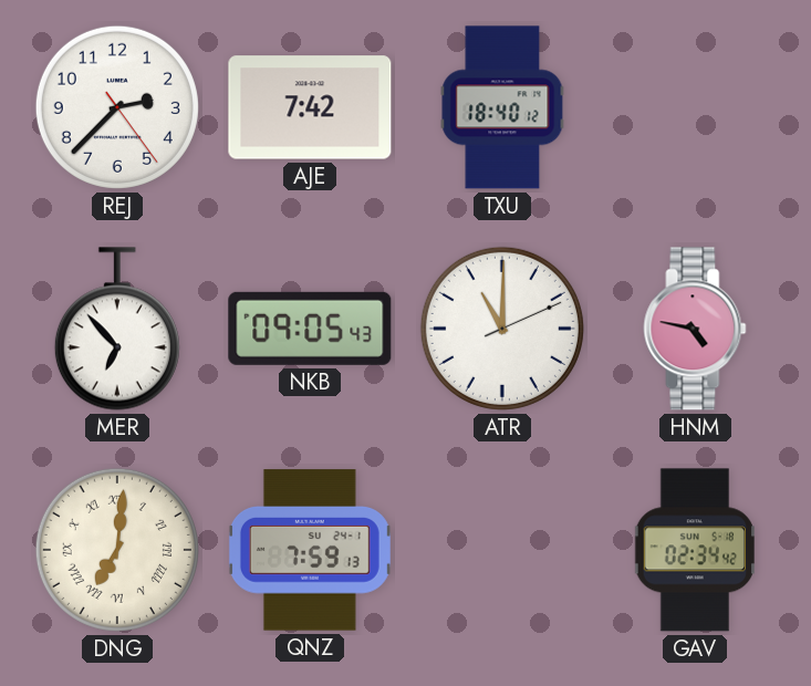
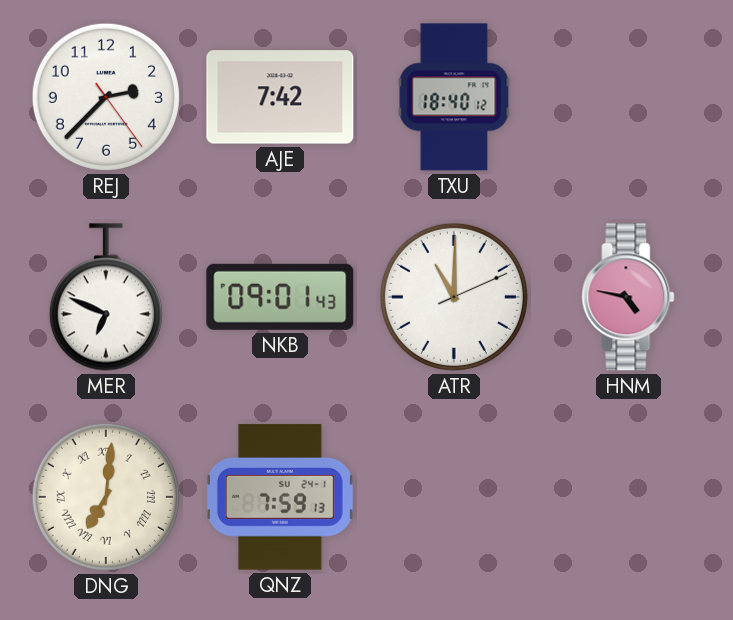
MER: 6:53 -> 6:49
NKB: 09:05 -> 09:01
GAV: 02:34 -> none
